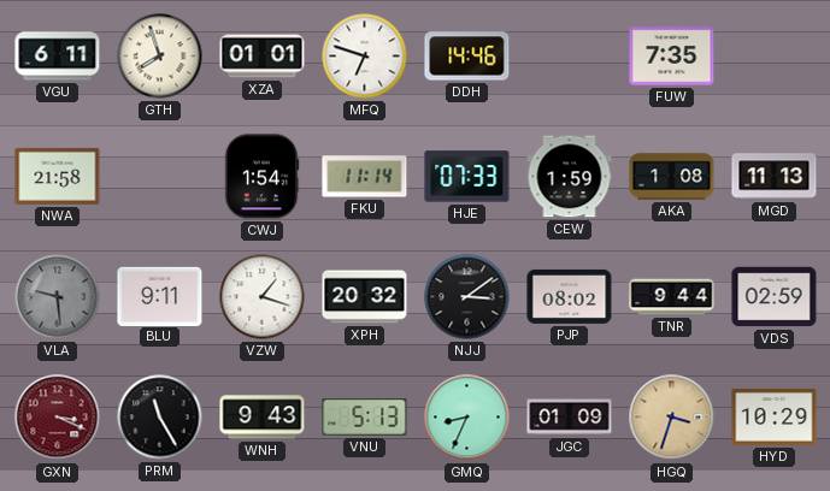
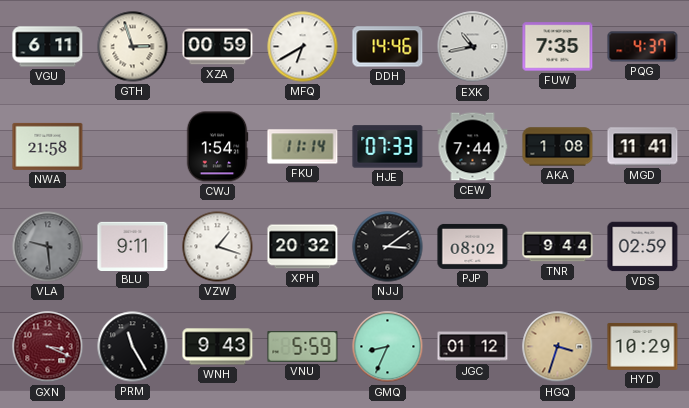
GTH: 7:57 -> 2:57
XZA: 01:01 -> 00:59
MFQ: 6:48 -> 6:40
EXK: none -> 10:43
PQG: none -> 4:37
CEW: 1:59 -> 7:44
MGD: 11:13 -> 11:41
VNU: 5:13 -> 5:59
JGC: 01:09 -> 01:12
